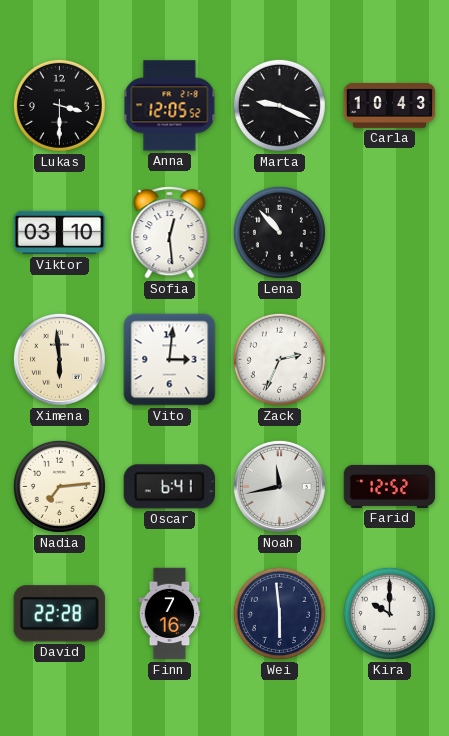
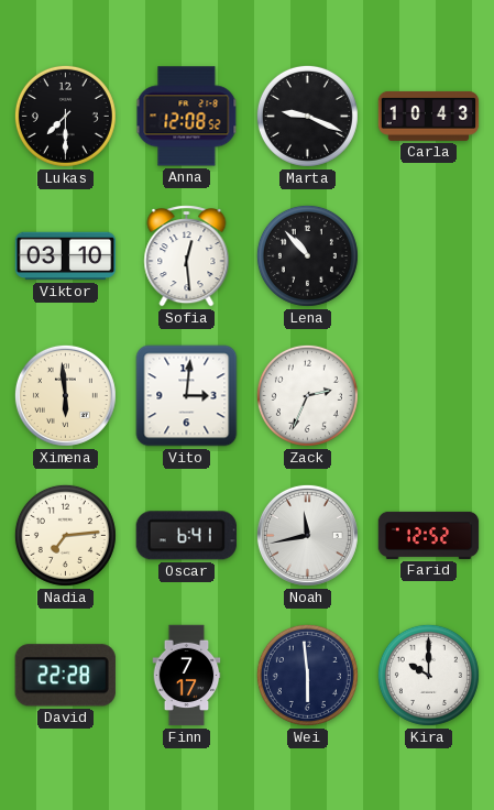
Lukas: 3:30 -> 7:30
Anna: 12:05 -> 12:08
Finn: 7:16 -> 7:17
